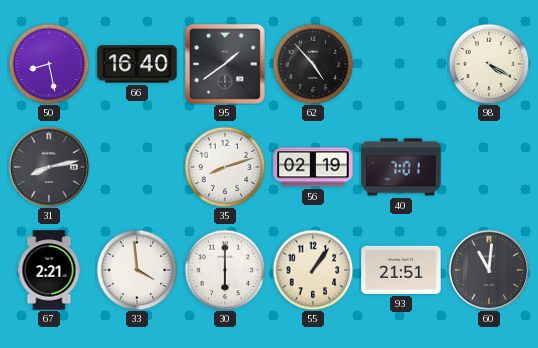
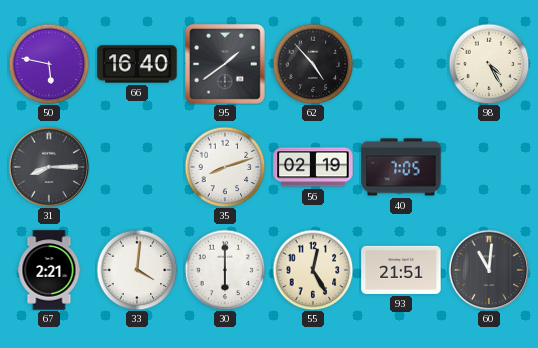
50: 8:28 -> 5:47
98: 4:20 -> 4:25
31: 8:13 -> 8:15
40: 7:01 -> 7:05
33: 3:59 -> 4:01
55: 1:06 -> 12:25
